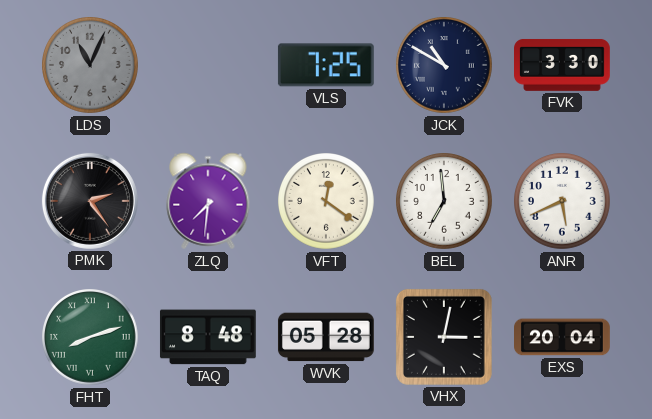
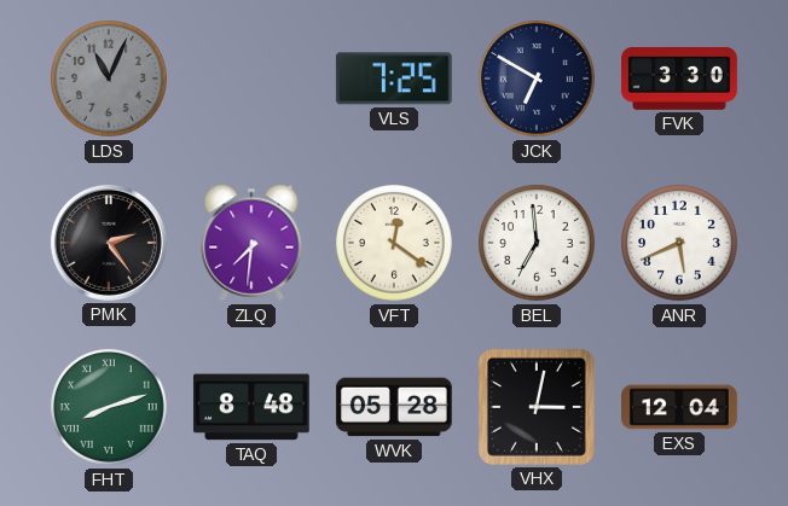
JCK: 10:50 -> 6:50
EXS: 20:04 -> 12:04
